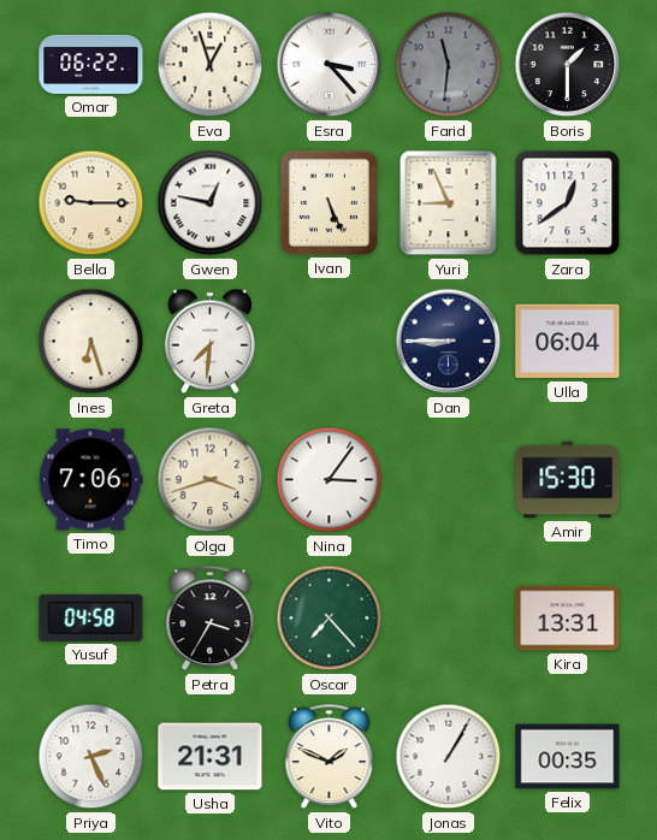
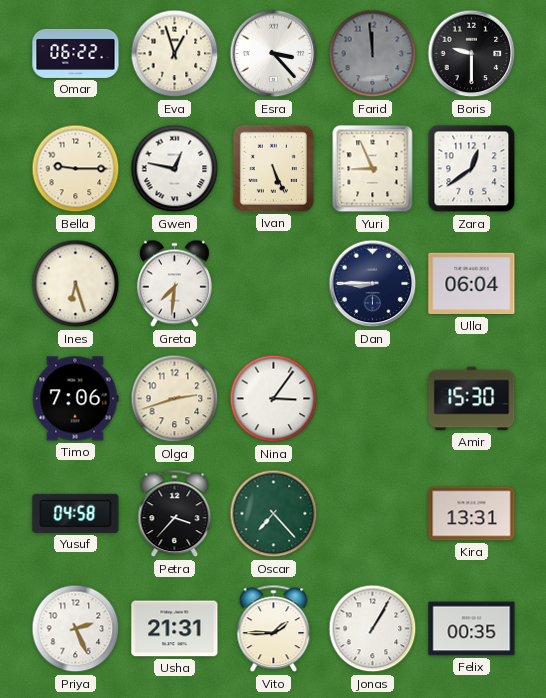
Farid: 11:31 -> 11:59
Boris: 1:30 -> 9:30
Olga: 3:42 -> 2:42
Petra: 3:35 -> 3:37
Vito: 1:49 -> 1:45
